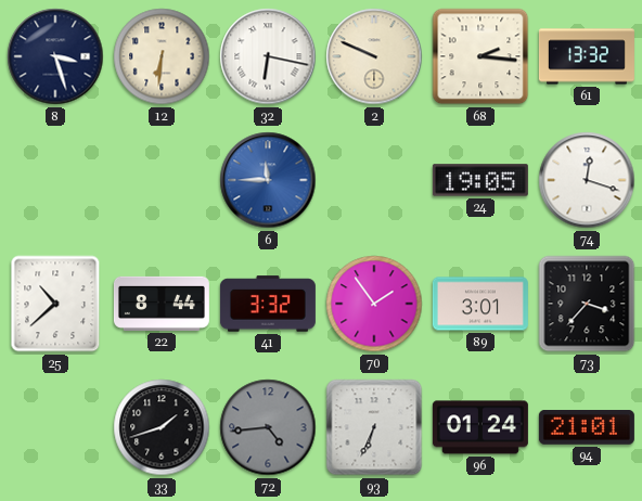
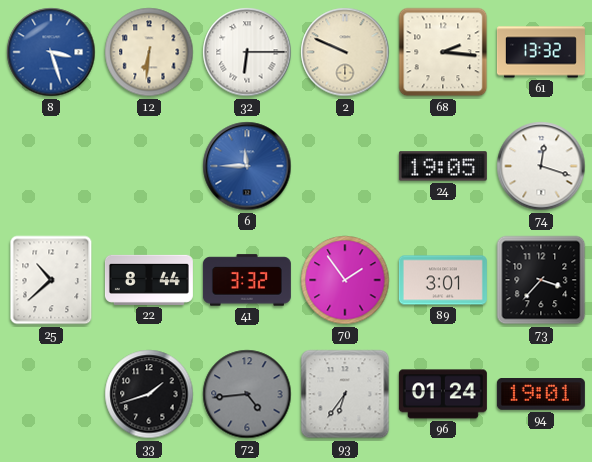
8 dial: navy -> blue
32: 6:17 -> 6:15
93: 6:34 -> 6:36
94: 21:01 -> 19:01
